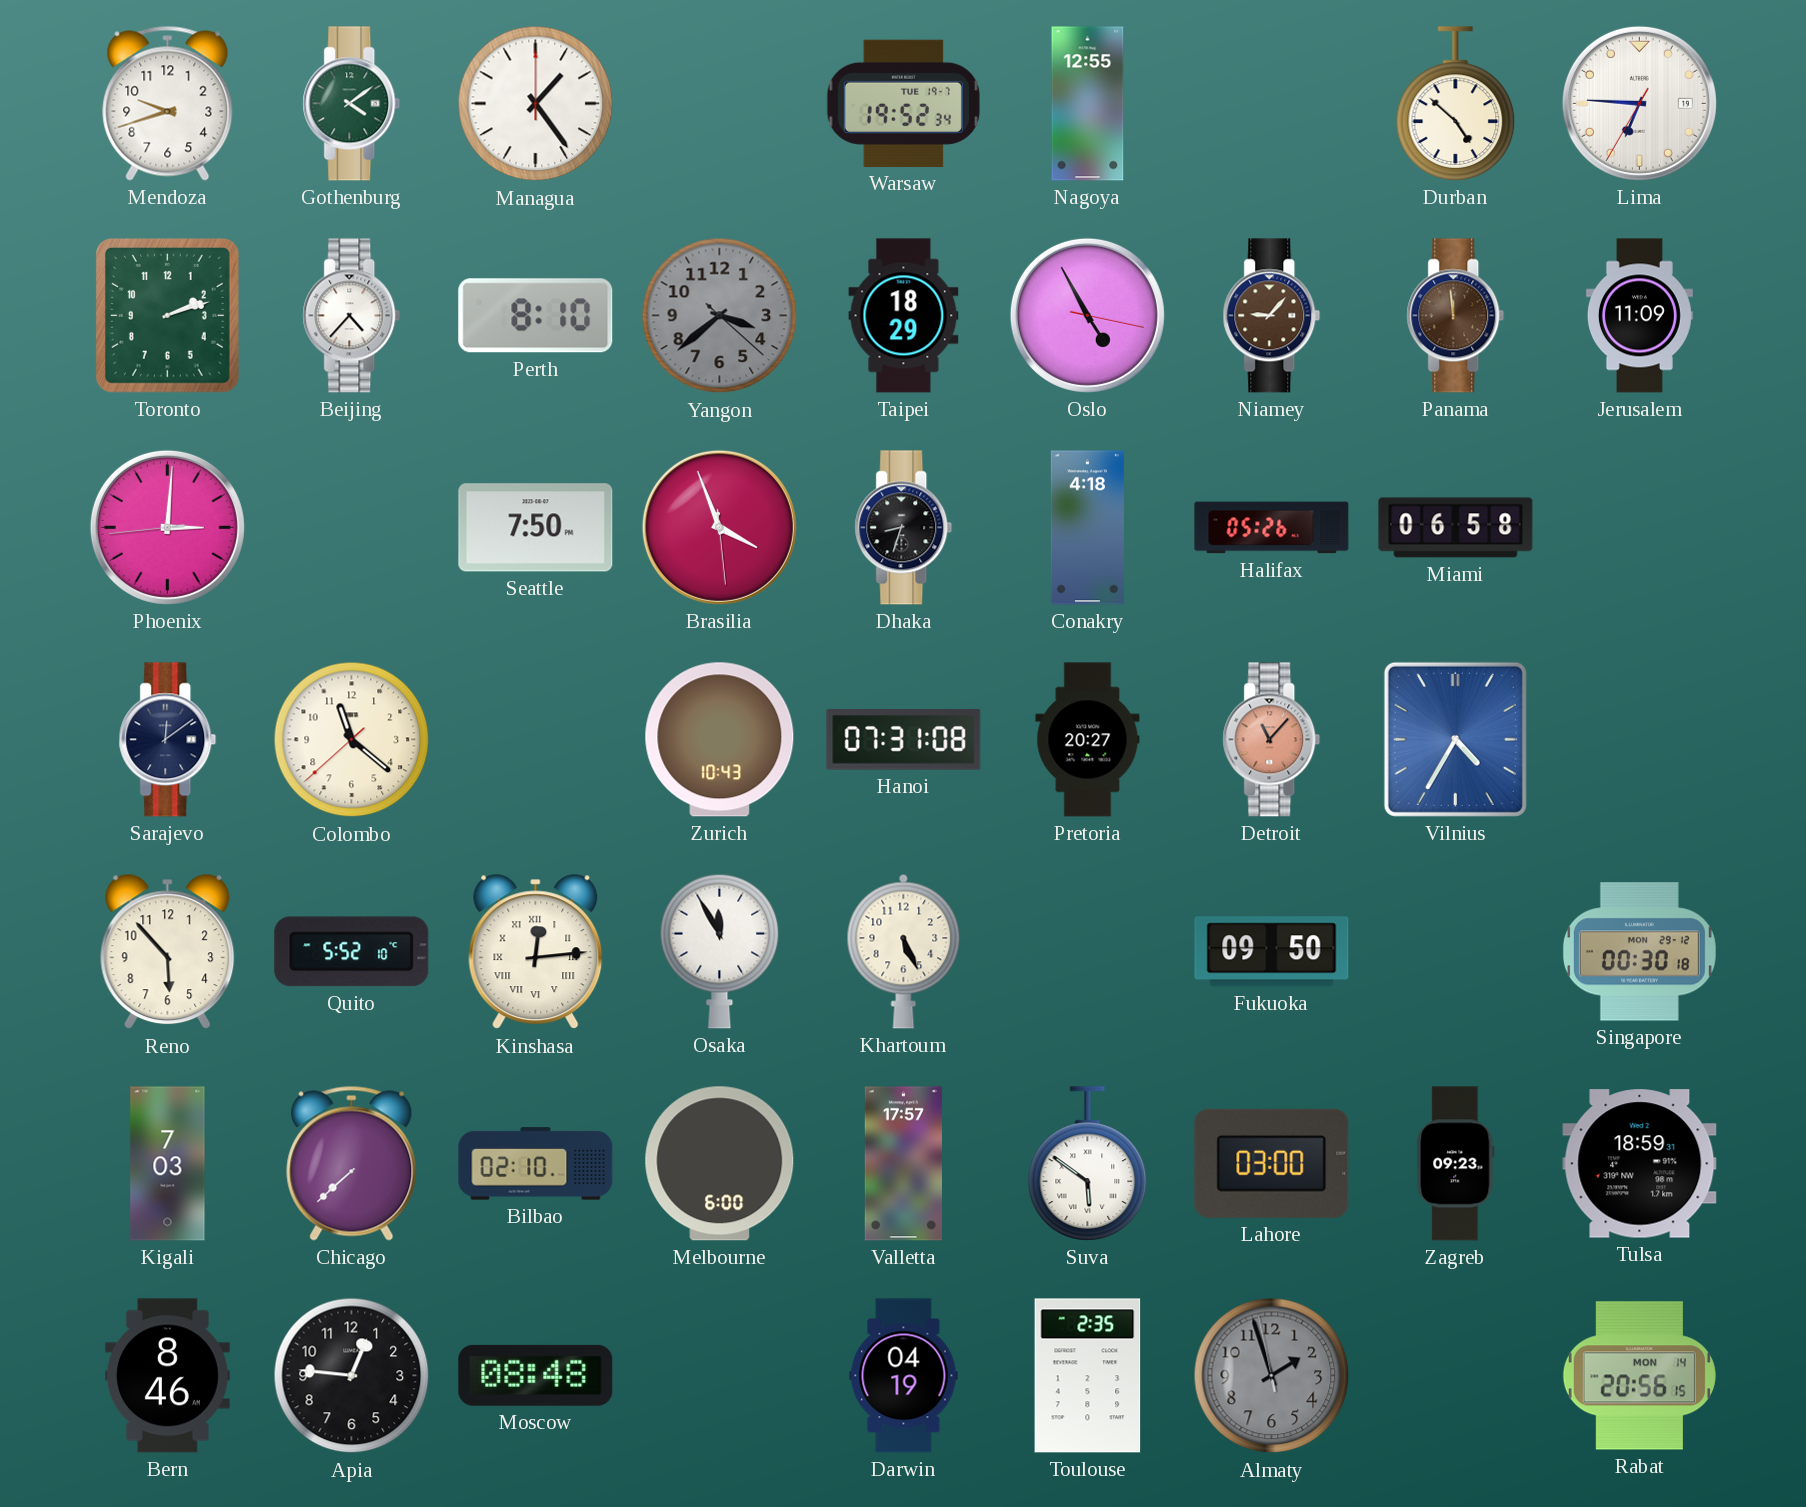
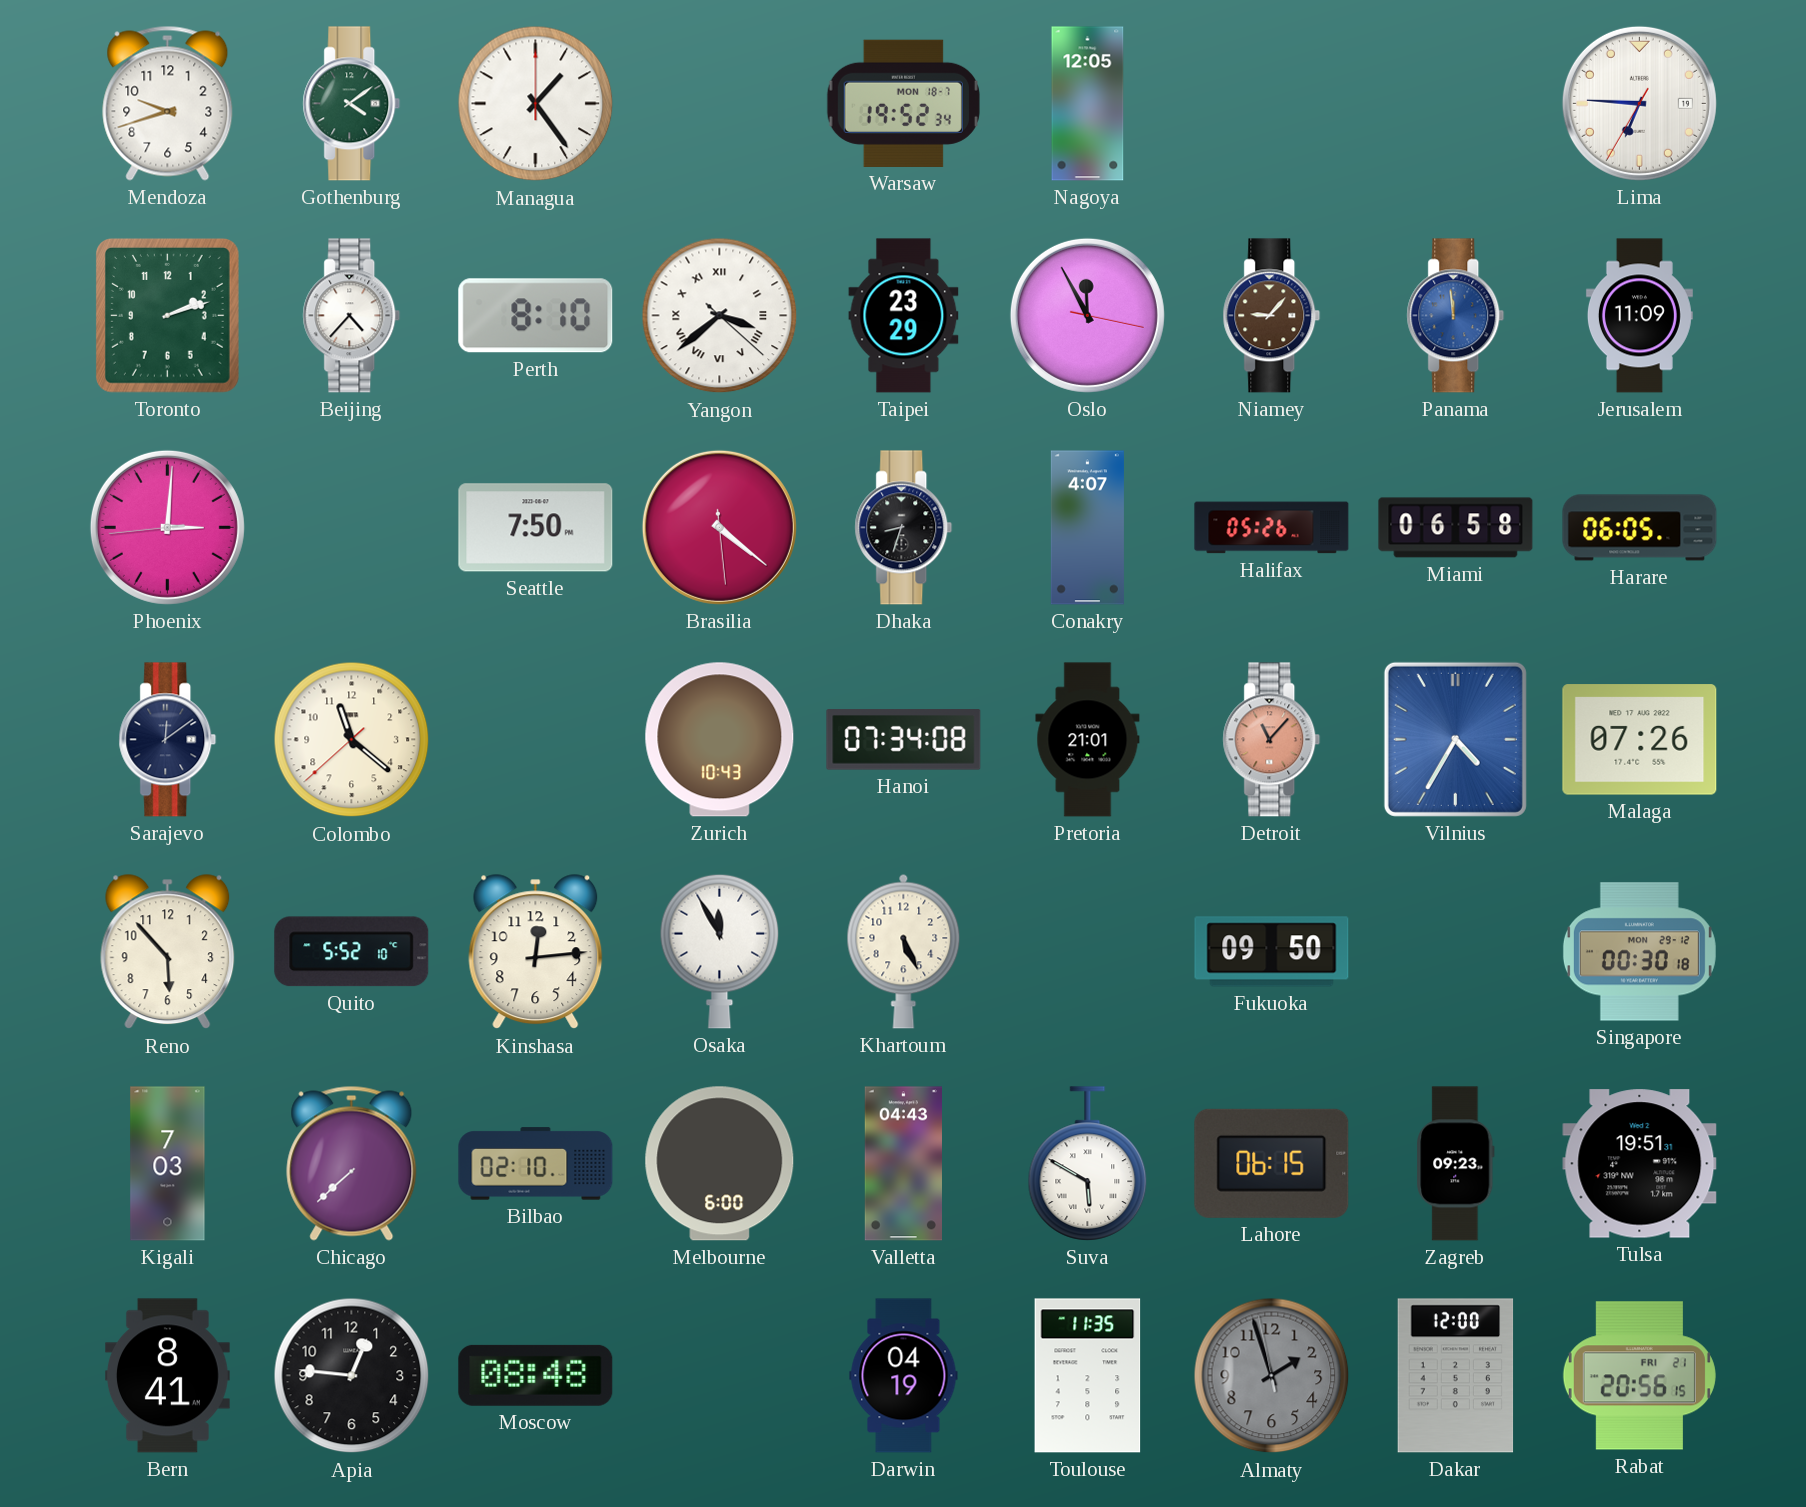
Warsaw date: TUE 19-7 -> MON 18-7
Nagoya: 12:55 -> 12:05
Durban: 4:52 -> none
Yangon dial: grey -> white
Yangon numerals: Arabic -> Roman
Taipei: 18:29 -> 23:29
Oslo: 4:55 -> 11:55
Panama dial: brown -> blue
Brasilia: 3:56 -> 4:21
Conakry: 4:18 -> 4:07
Harare: none -> 06:05
Hanoi: 07:31 -> 07:34
Pretoria: 20:27 -> 21:01
Malaga: none -> 07:26
Kinshasa numerals: Roman -> Arabic
Valletta: 17:57 -> 04:43
Suva: 5:51 -> 5:50
Lahore: 03:00 -> 06:15
Tulsa: 18:59 -> 19:51
Bern: 8:46 -> 8:41
Toulouse: 2:35 -> 11:35
Dakar: none -> 12:00
Rabat date: MON 14 -> FRI 21
